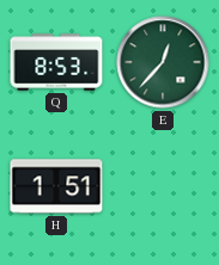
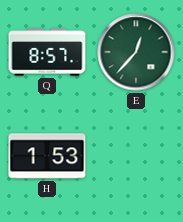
Q: 8:53 -> 8:57
H: 1:51 -> 1:53
